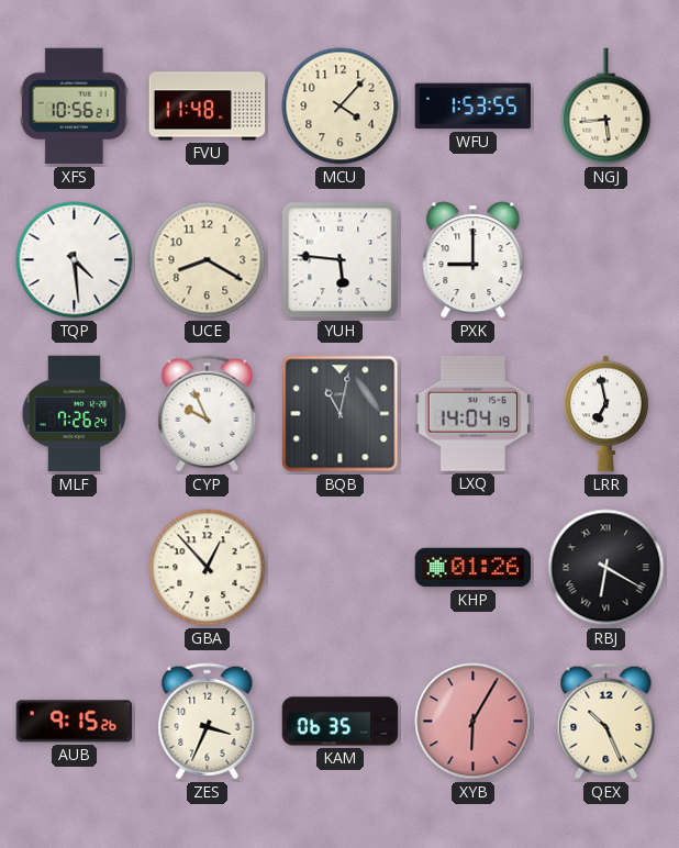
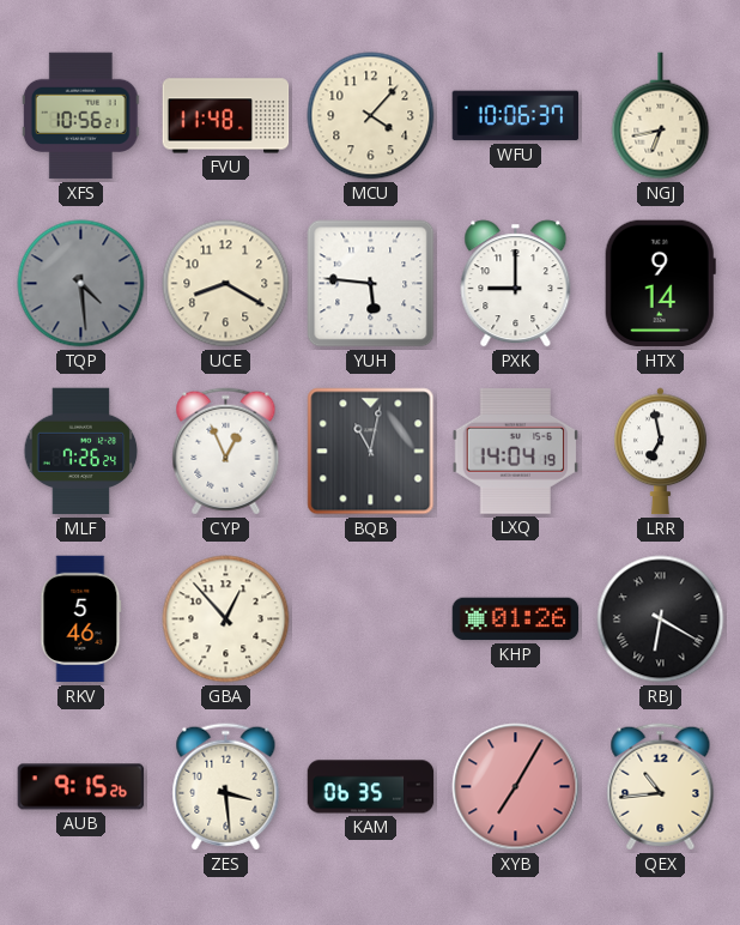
WFU: 1:53 -> 10:06
NGJ: 5:44 -> 6:43
TQP dial: white -> grey
HTX: none -> 9:14
CYP: 9:56 -> 12:56
RKV: none -> 5:46
ZES: 3:34 -> 3:29
XYB: 6:05 -> 7:05
QEX: 10:26 -> 10:44
